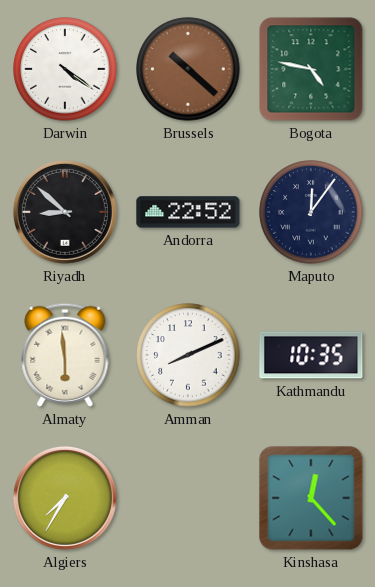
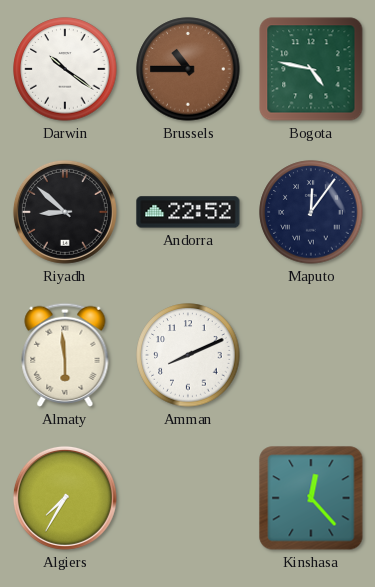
Darwin: 4:21 -> 10:21
Brussels: 10:22 -> 10:45
Kathmandu: 10:35 -> none
